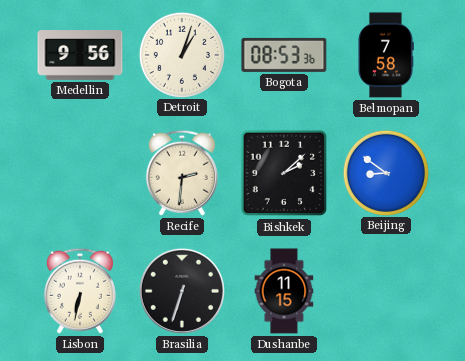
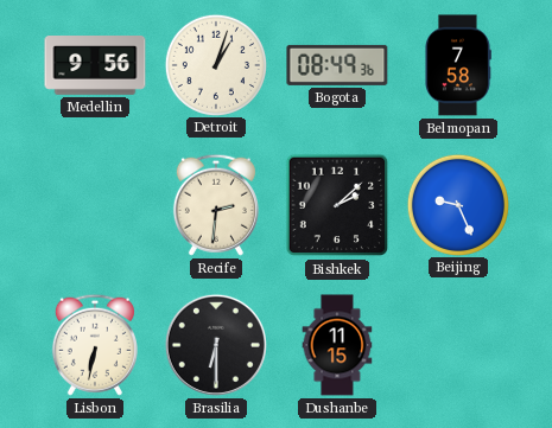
Bogota: 08:53 -> 08:49
Beijing: 8:51 -> 9:26
Brasilia: 6:33 -> 6:30
